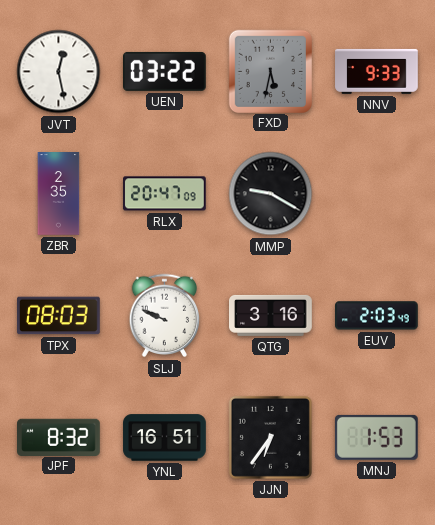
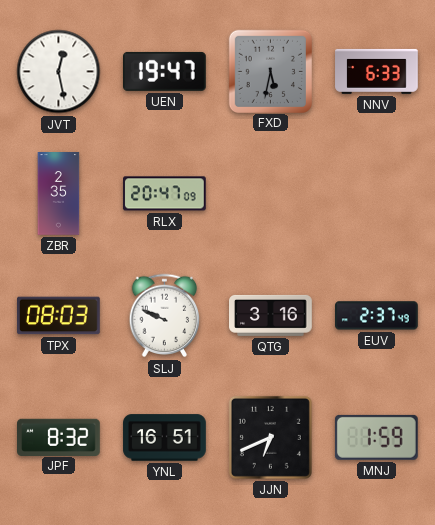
UEN: 03:22 -> 19:47
NNV: 9:33 -> 6:33
MMP: 9:20 -> none
EUV: 2:03 -> 2:37
JJN: 6:36 -> 6:41
MNJ: 1:53 -> 1:59
